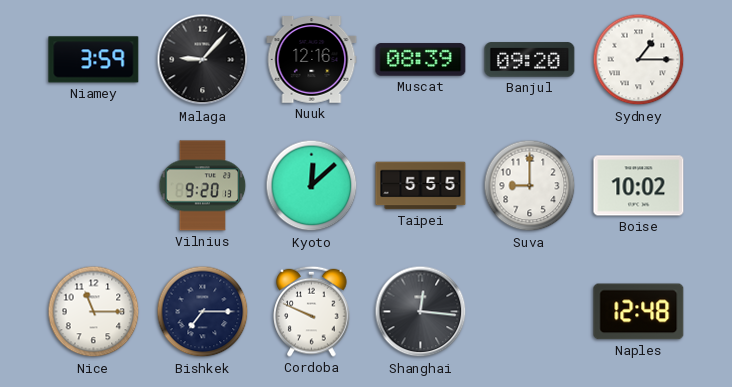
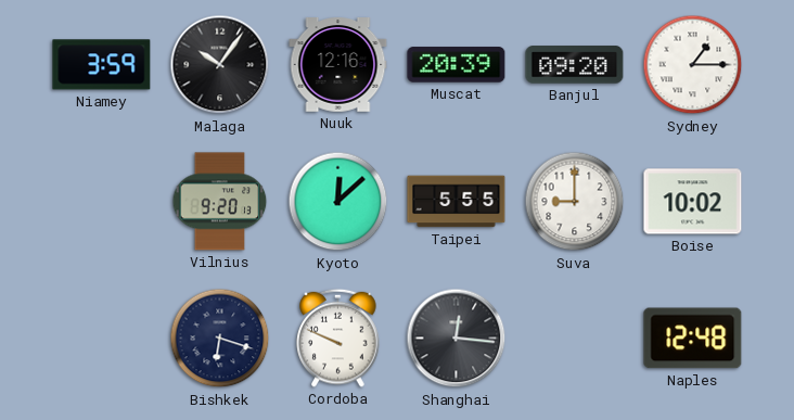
Malaga: 9:07 -> 10:06
Muscat: 08:39 -> 20:39
Nice: 11:15 -> none
Bishkek: 7:15 -> 6:18
